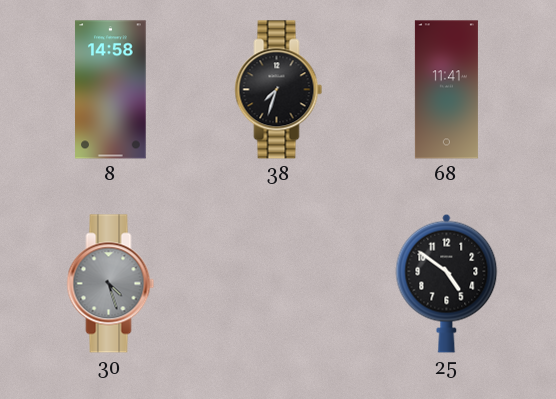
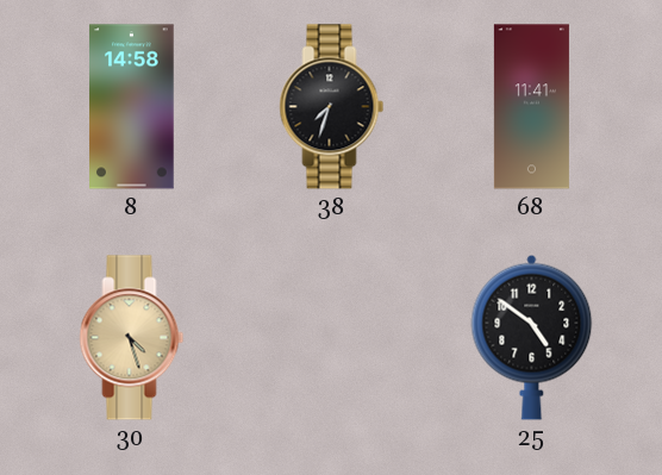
30 dial: grey -> champagne
